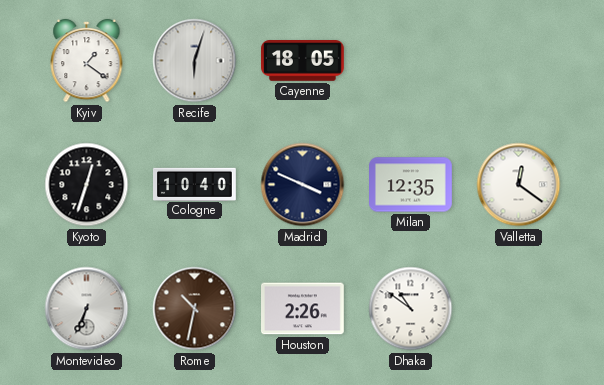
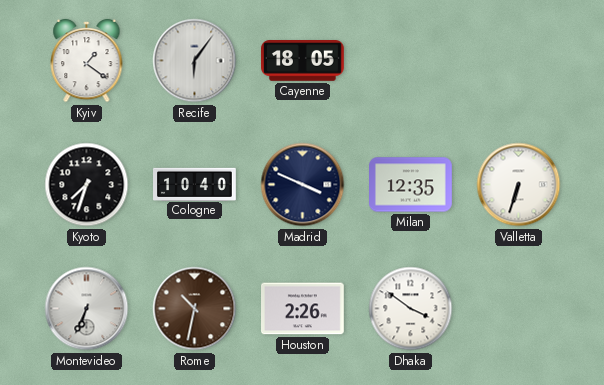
Recife: 6:03 -> 6:06
Kyoto: 12:33 -> 7:33
Valletta: 12:21 -> 6:33
Dhaka: 10:51 -> 3:51
